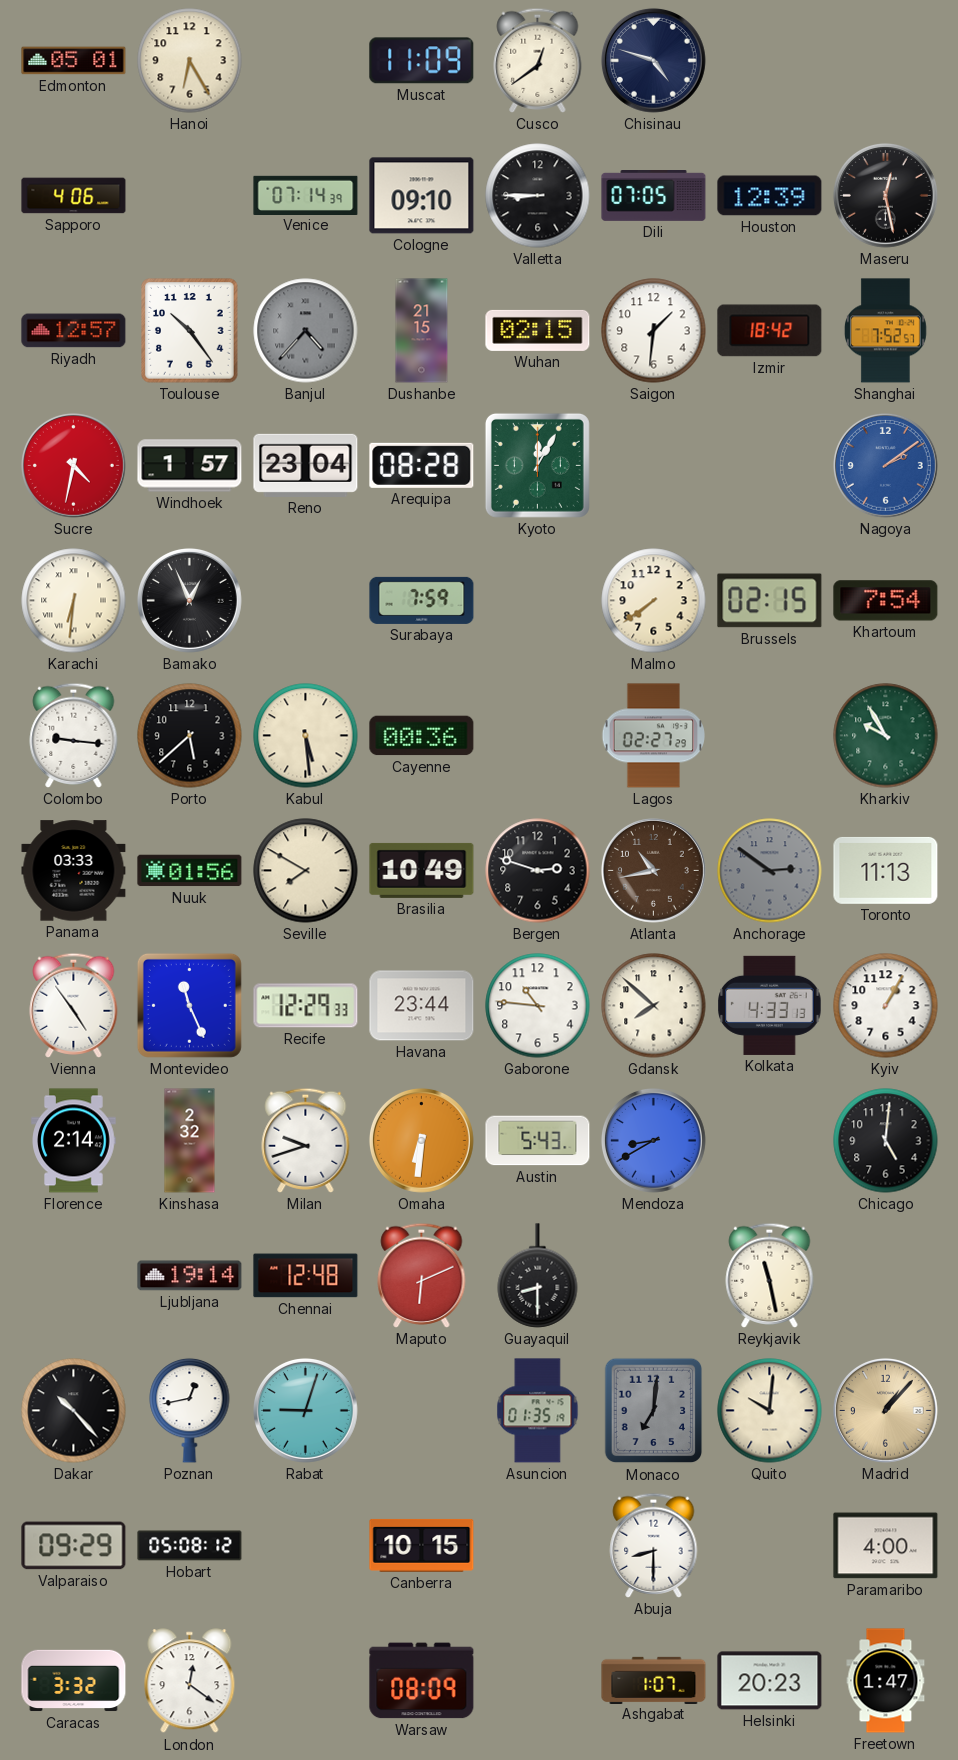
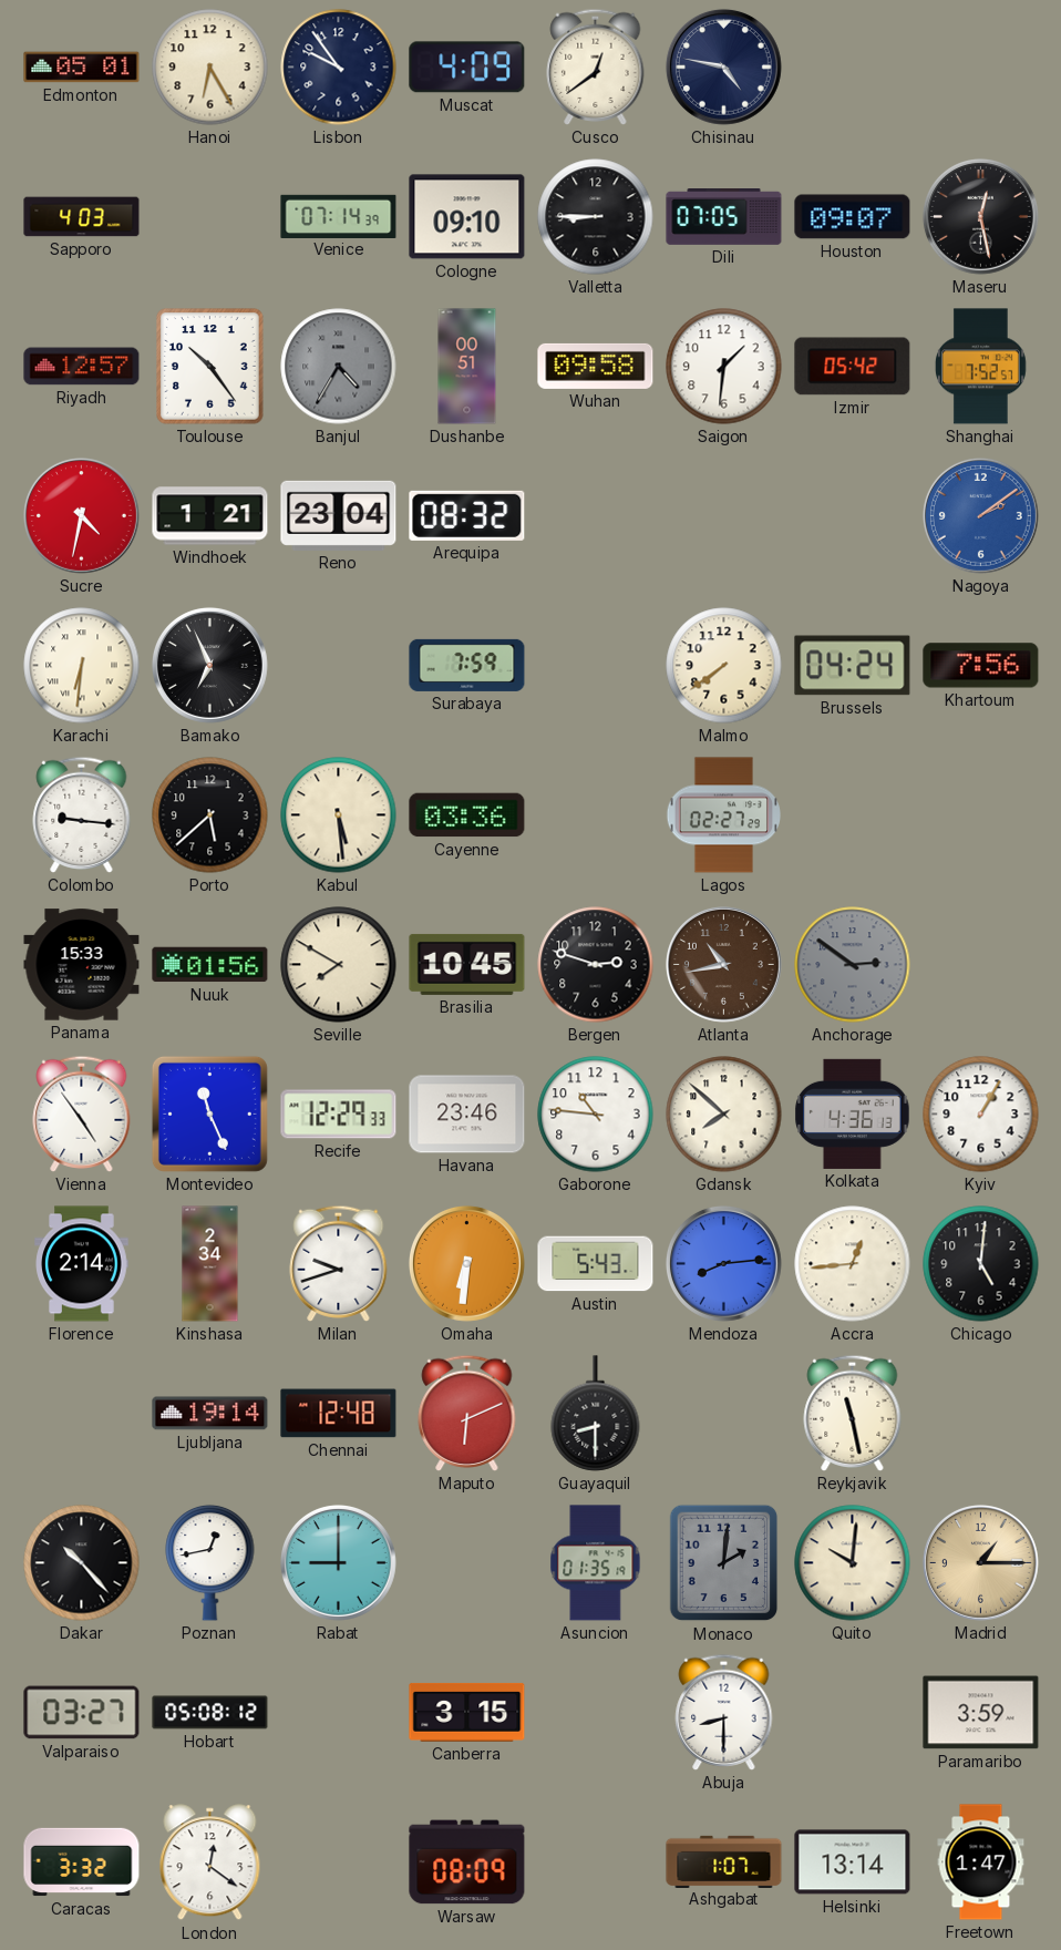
Lisbon: none -> 9:54
Muscat: 11:09 -> 4:09
Chisinau: 4:48 -> 4:47
Sapporo: 4:06 -> 4:03
Houston: 12:39 -> 09:07
Banjul: 4:37 -> 4:35
Dushanbe: 21:15 -> 00:51
Wuhan: 02:15 -> 09:58
Izmir: 18:42 -> 05:42
Windhoek: 1:57 -> 1:21
Arequipa: 08:28 -> 08:32
Kyoto: 12:05 -> none
Bamako: 12:56 -> 6:56
Brussels: 02:15 -> 04:24
Khartoum: 7:54 -> 7:56
Cayenne: 00:36 -> 03:36
Kharkiv: 9:55 -> none
Panama: 03:33 -> 15:33
Brasilia: 10:49 -> 10:45
Toronto: 11:13 -> none
Havana: 23:44 -> 23:46
Kolkata: 4:33 -> 4:36
Kinshasa: 2:32 -> 2:34
Mendoza: 8:40 -> 8:14
Accra: none -> 12:44
Rabat: 9:03 -> 9:00
Monaco: 7:01 -> 2:01
Madrid: 1:07 -> 1:15
Valparaiso: 09:29 -> 03:27
Canberra: 10:15 -> 3:15
Paramaribo: 4:00 -> 3:59
Helsinki: 20:23 -> 13:14
